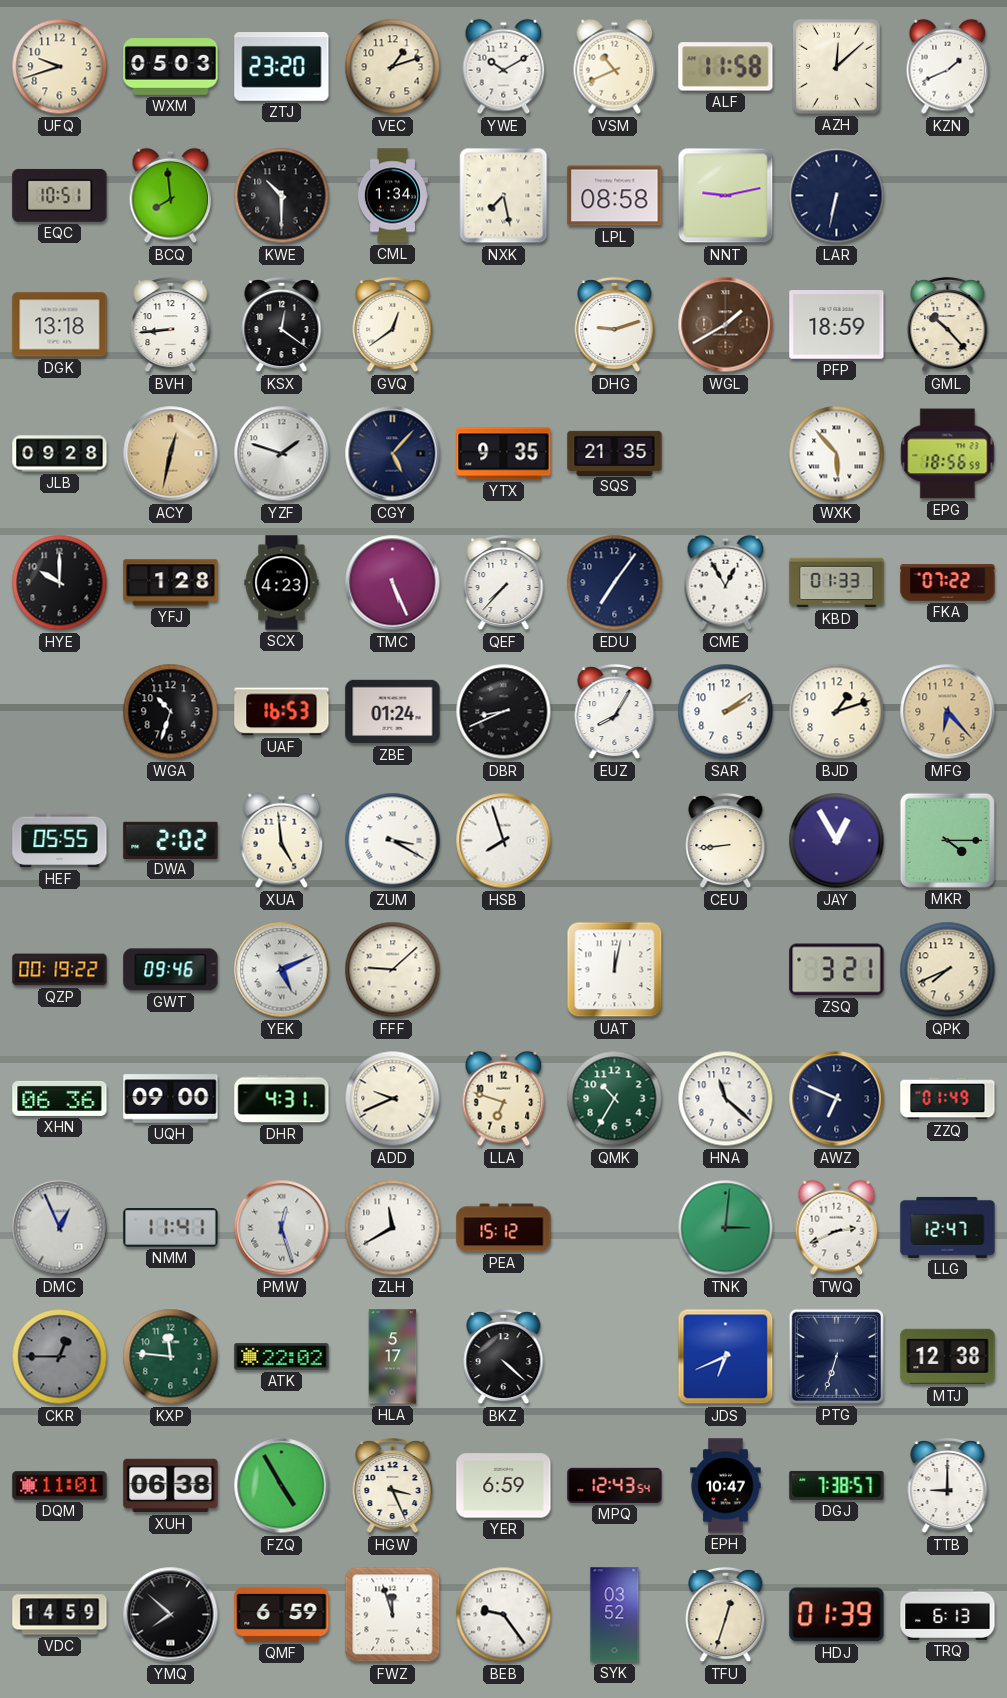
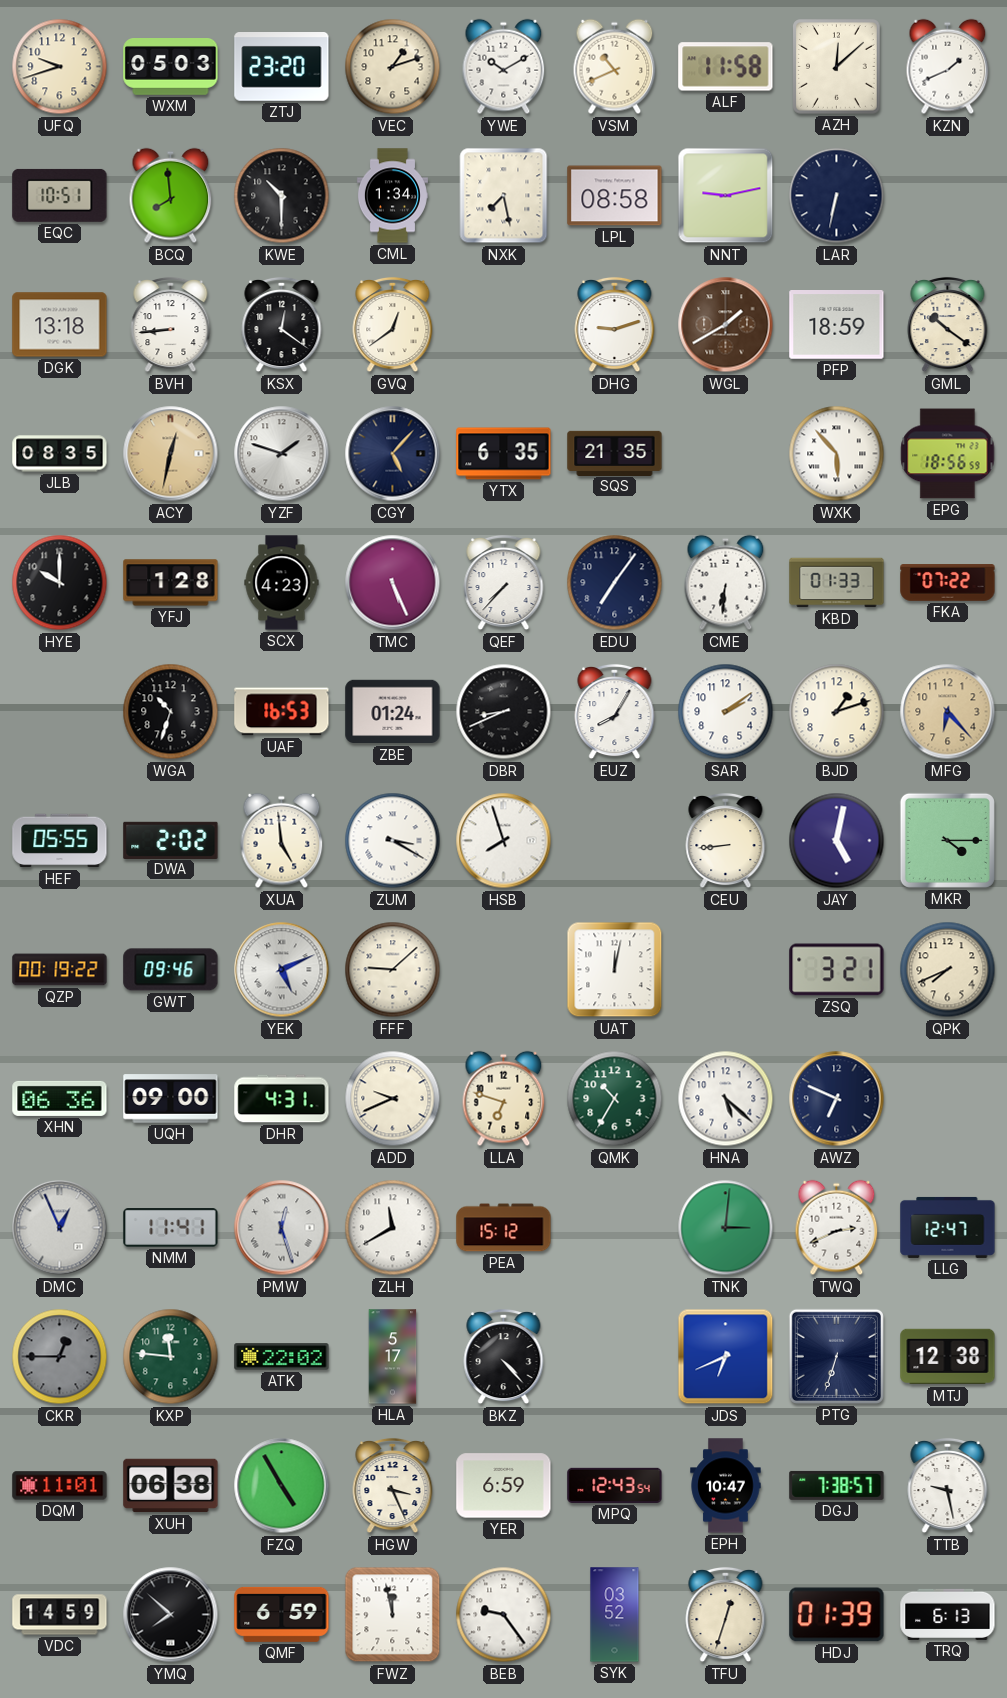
GML: 10:23 -> 10:21
JLB: 09:28 -> 08:35
YTX: 9:35 -> 6:35
CME: 12:55 -> 6:31
JAY: 12:55 -> 5:02
HNA: 11:22 -> 5:22
ZZQ: 01:49 -> none
BKZ: 4:22 -> 4:23
TTB: 9:00 -> 9:28
FWZ: 11:57 -> 11:58
